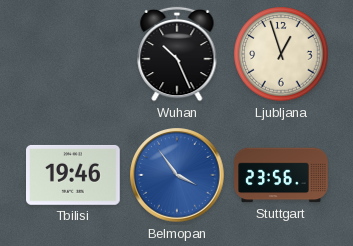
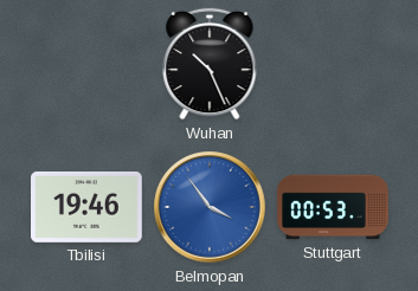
Ljubljana: 12:57 -> none
Stuttgart: 23:56 -> 00:53
